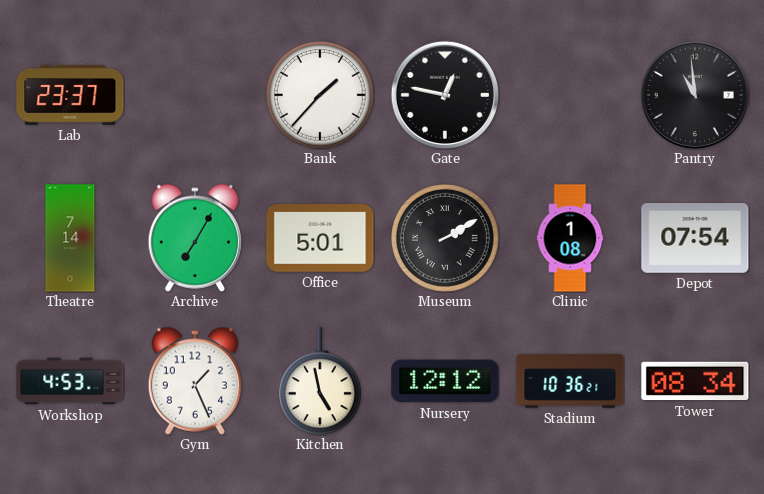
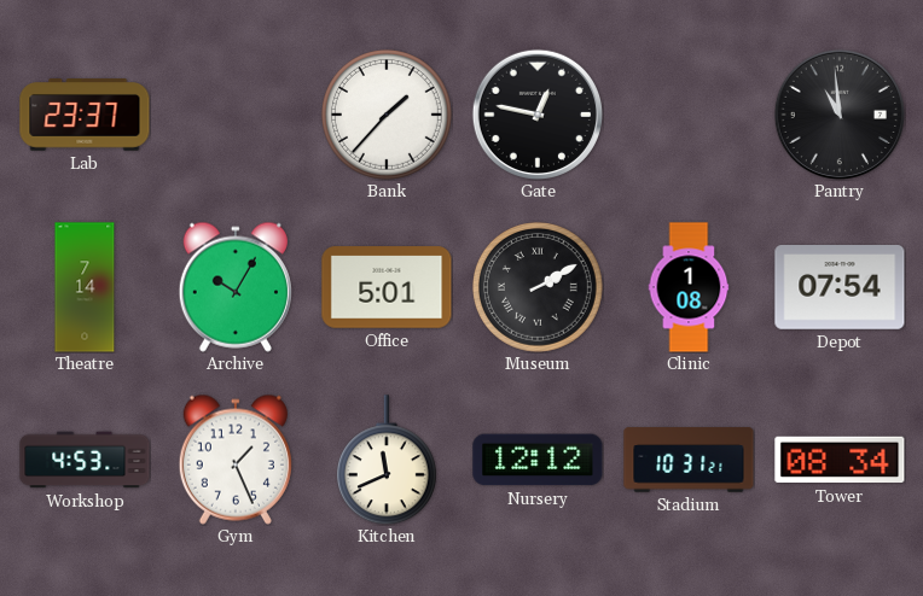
Archive: 7:05 -> 10:05
Kitchen: 4:58 -> 11:41
Stadium: 10:36 -> 10:31
